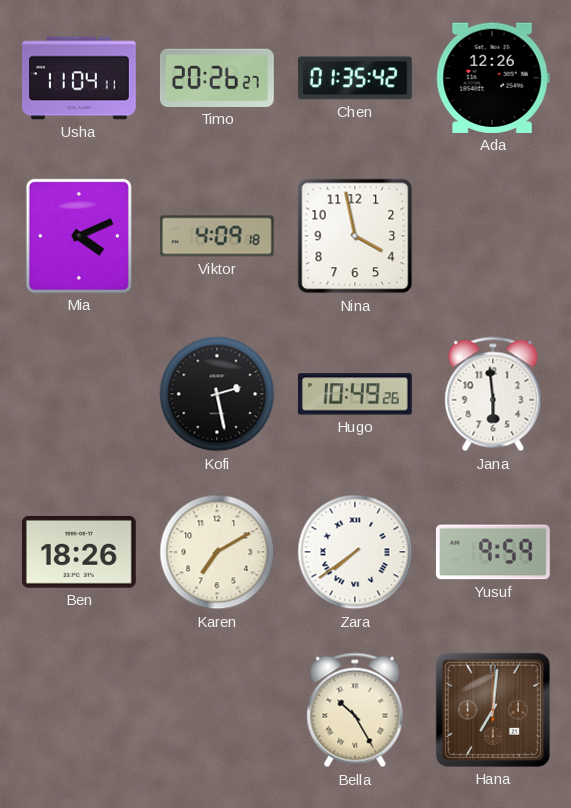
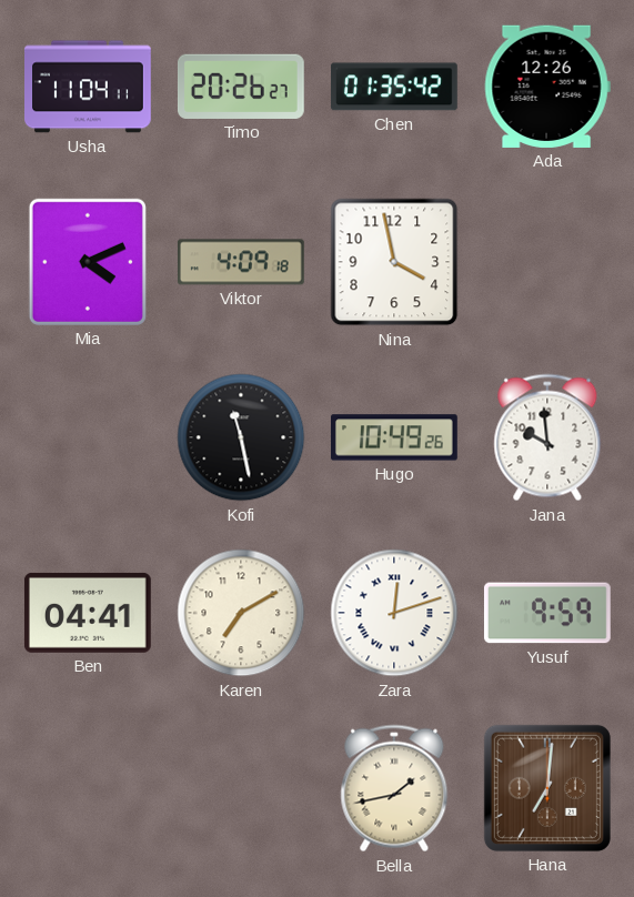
Kofi: 2:28 -> 11:28
Jana: 5:59 -> 9:59
Ben: 18:26 -> 04:41
Zara: 7:39 -> 12:12
Bella: 10:25 -> 1:43
